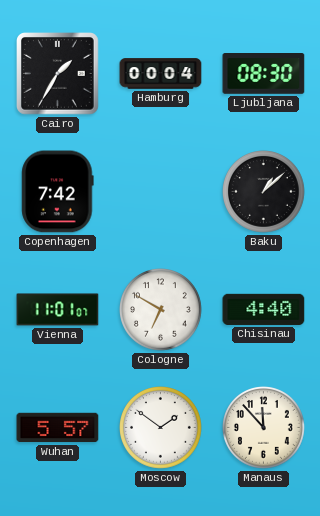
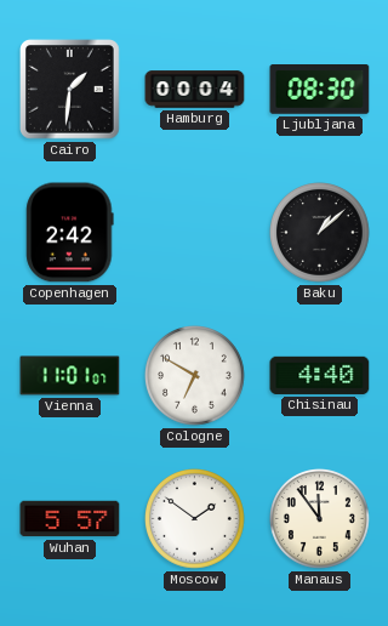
Cairo: 1:35 -> 1:31
Copenhagen: 7:42 -> 2:42
Manaus: 11:53 -> 11:54
